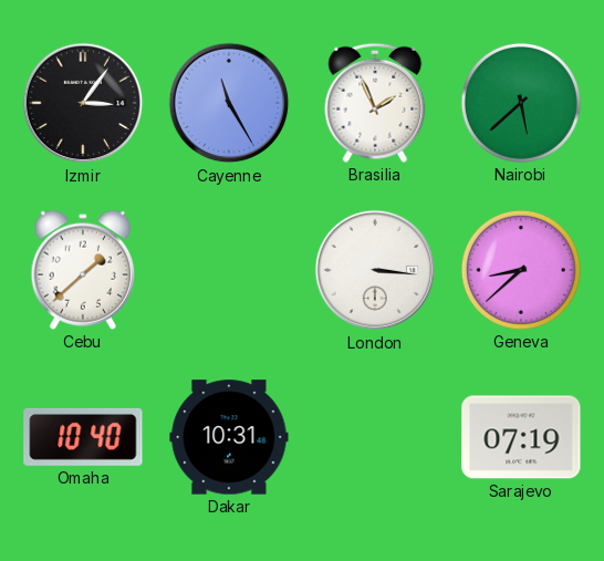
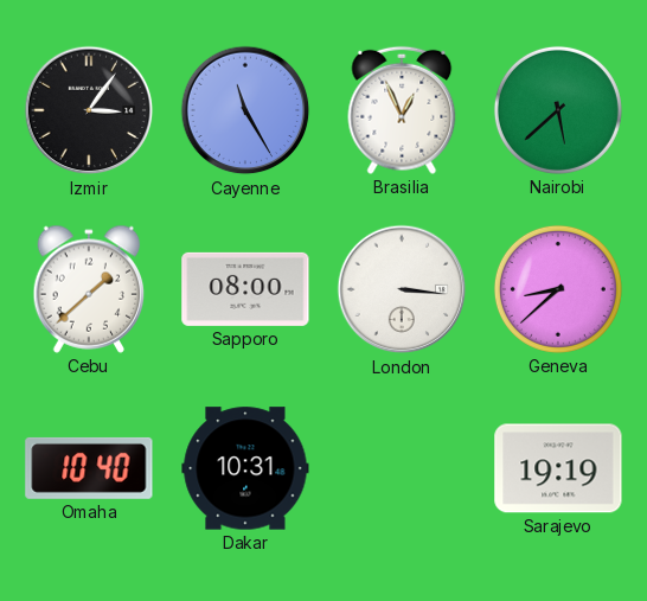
Brasilia: 1:56 -> 12:56
Sapporo: none -> 08:00
Sarajevo: 07:19 -> 19:19
